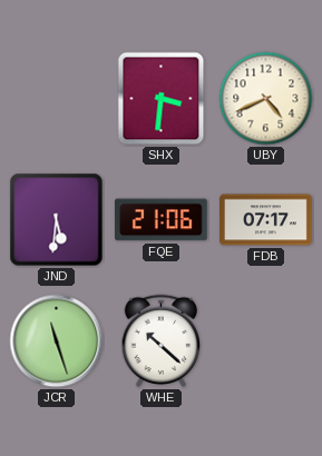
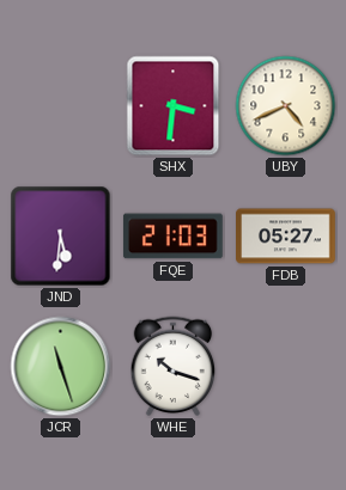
FQE: 21:06 -> 21:03
FDB: 07:17 -> 05:27
WHE: 10:22 -> 10:18
